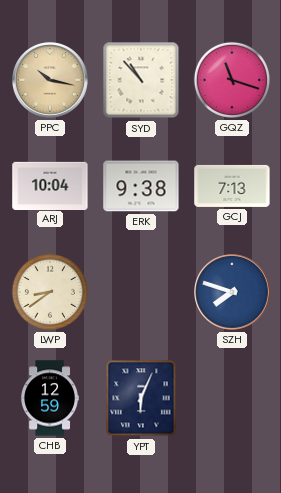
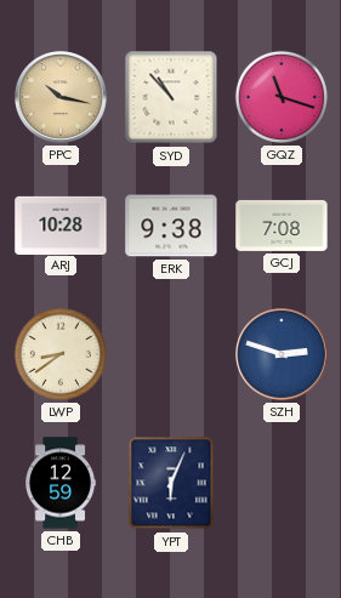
ARJ: 10:04 -> 10:28
GCJ: 7:13 -> 7:08
SZH: 7:48 -> 2:48
